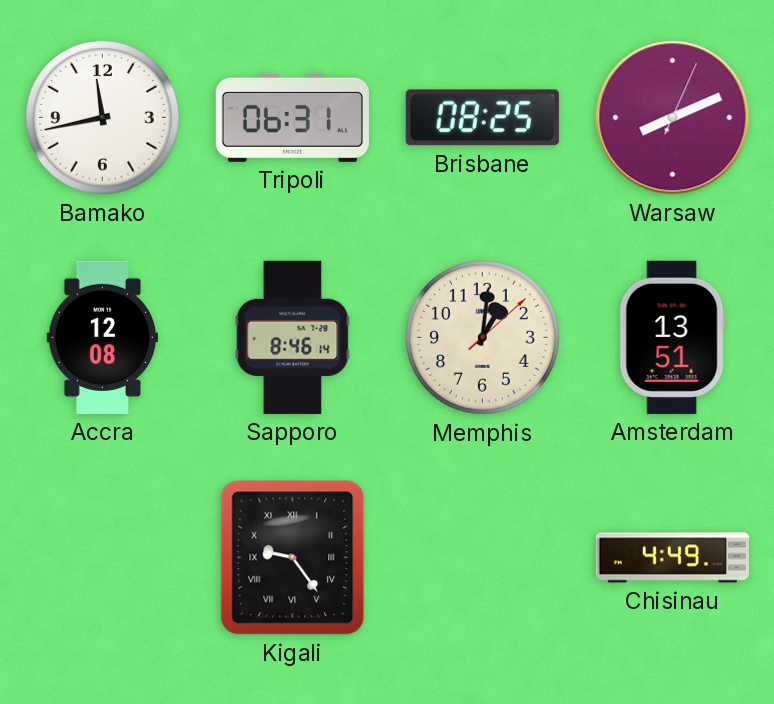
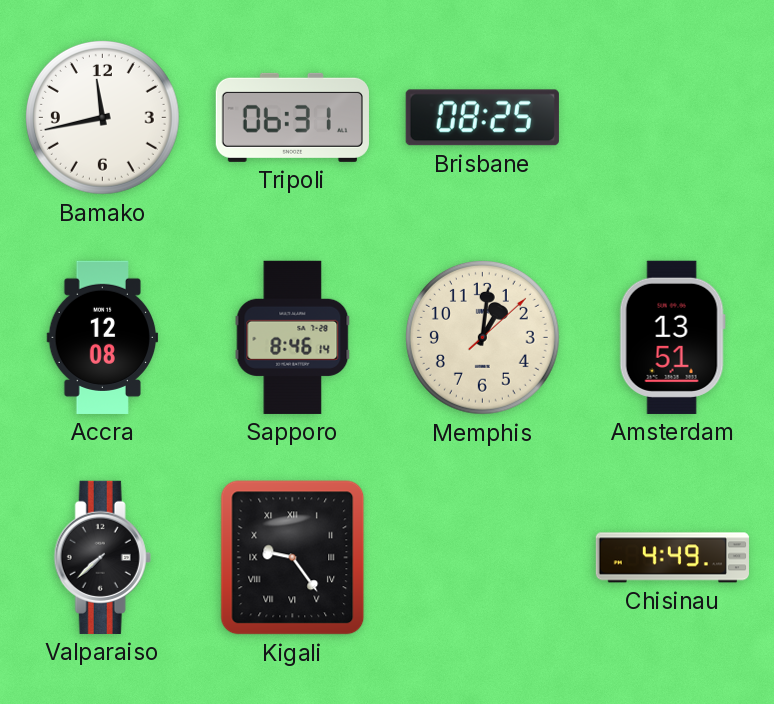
Warsaw: 8:11 -> none
Valparaiso: none -> 7:38
